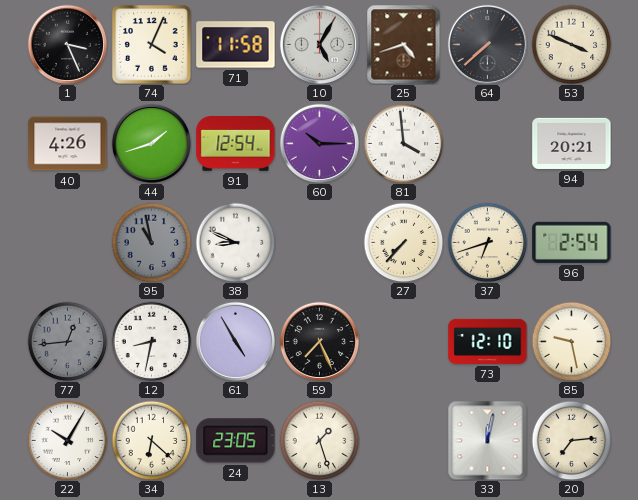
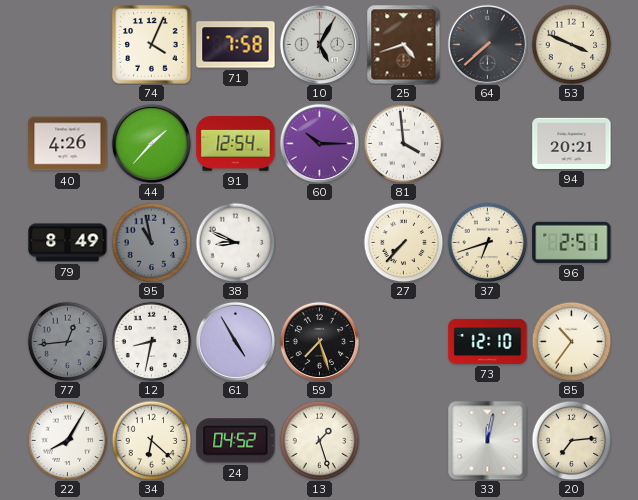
1: 3:26 -> none
71: 11:58 -> 7:58
44: 1:42 -> 1:37
79: none -> 8:49
96: 2:54 -> 2:51
59: 7:26 -> 7:27
85: 9:28 -> 10:36
22: 10:05 -> 8:05
24: 23:05 -> 04:52
